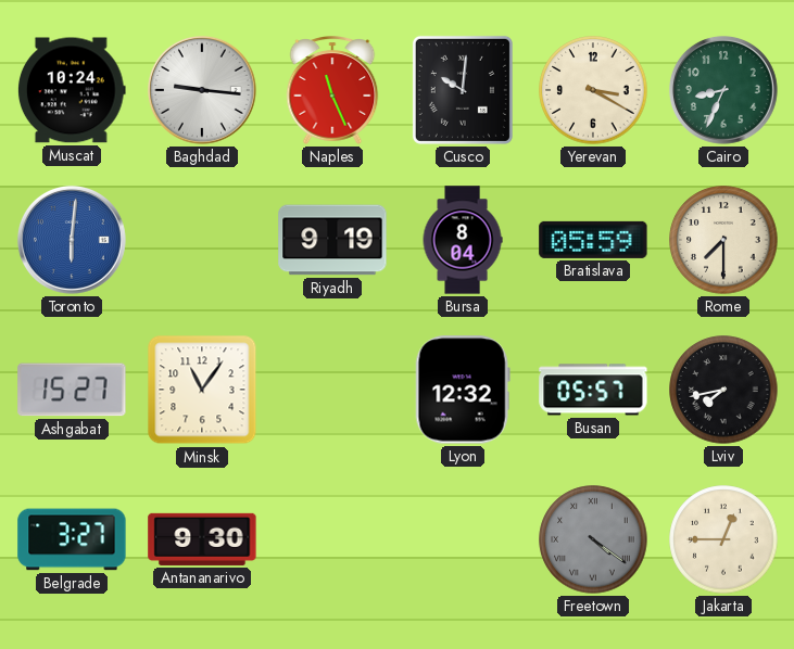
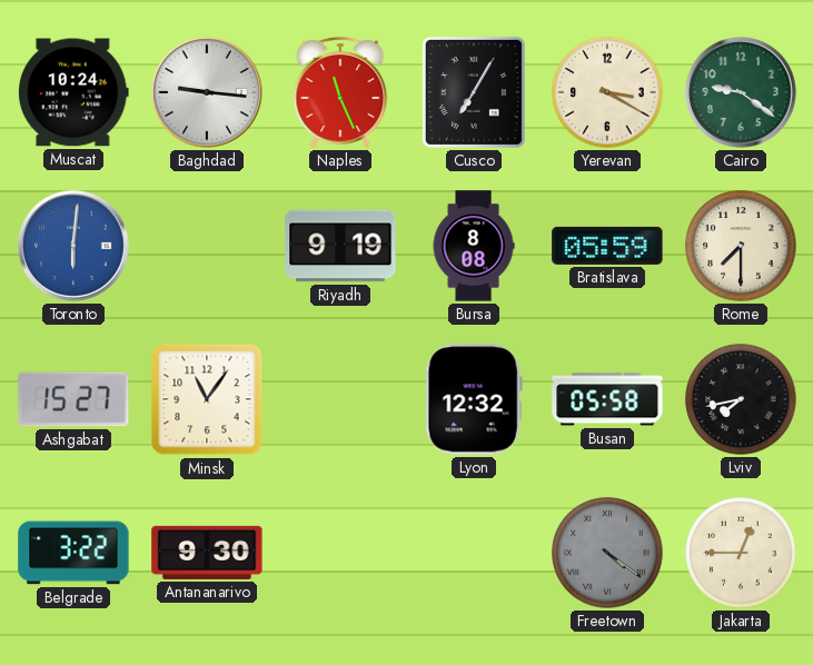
Cusco: 10:01 -> 7:05
Cairo: 8:34 -> 9:21
Bursa: 8:04 -> 8:08
Busan: 05:57 -> 05:58
Belgrade: 3:27 -> 3:22
